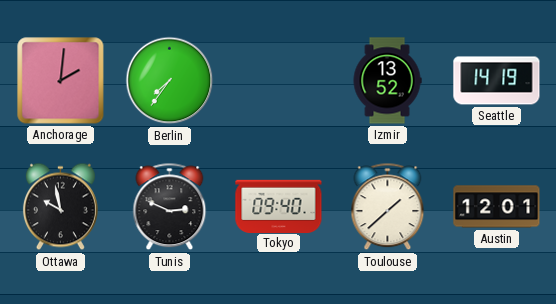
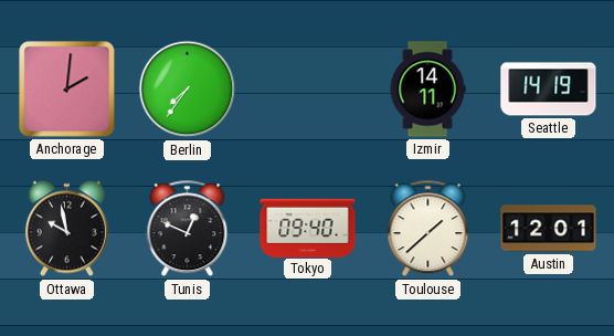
Izmir: 13:52 -> 14:11
Tunis: 2:49 -> 12:49
